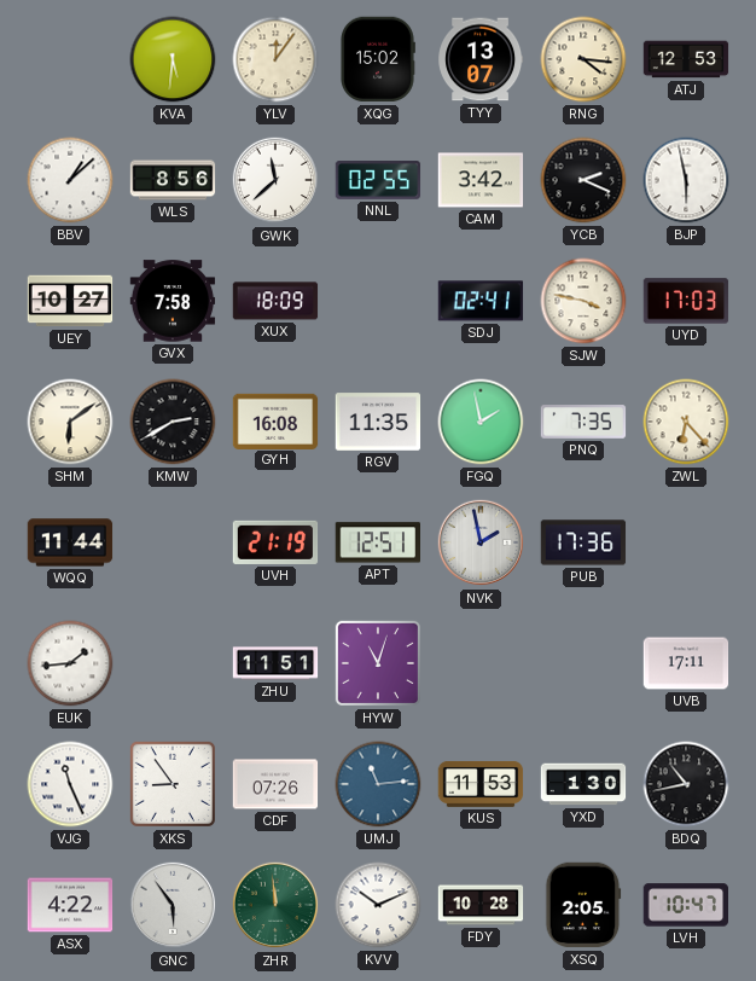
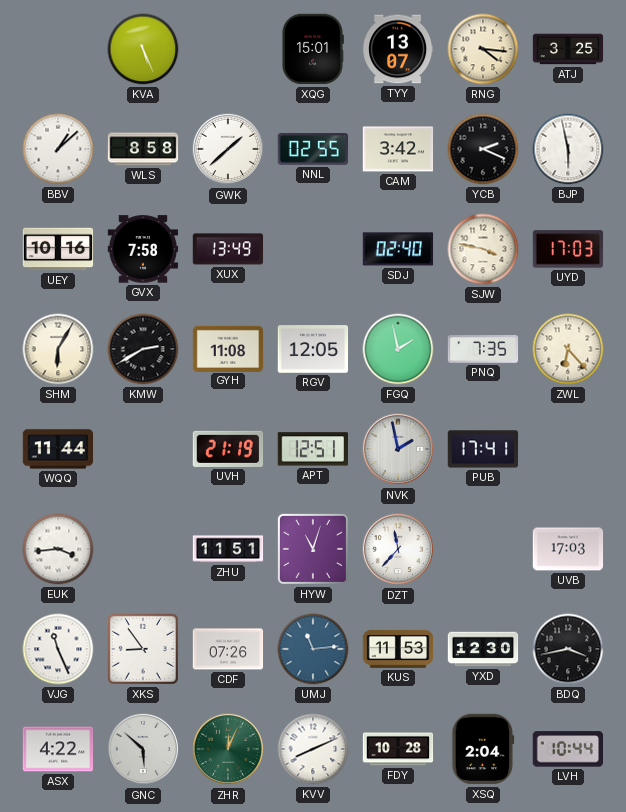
KVA: 5:31 -> 5:26
YLV: 12:06 -> none
XQG: 15:02 -> 15:01
ATJ: 12:53 -> 3:25
WLS: 8:56 -> 8:58
GWK: 11:38 -> 1:38
UEY: 10:27 -> 10:16
XUX: 18:09 -> 13:49
SDJ: 02:41 -> 02:40
SHM: 6:09 -> 6:05
GYH: 16:08 -> 11:08
RGV: 11:35 -> 12:05
PUB: 17:36 -> 17:41
EUK: 1:44 -> 3:44
DZT: none -> 11:37
UVB: 17:11 -> 17:03
YXD: 1:30 -> 12:30
BDQ: 10:43 -> 3:43
GNC: 5:54 -> 5:52
ZHR: 11:59 -> 12:04
KVV: 10:11 -> 8:11
XSQ: 2:05 -> 2:04
LVH: 10:47 -> 10:44
